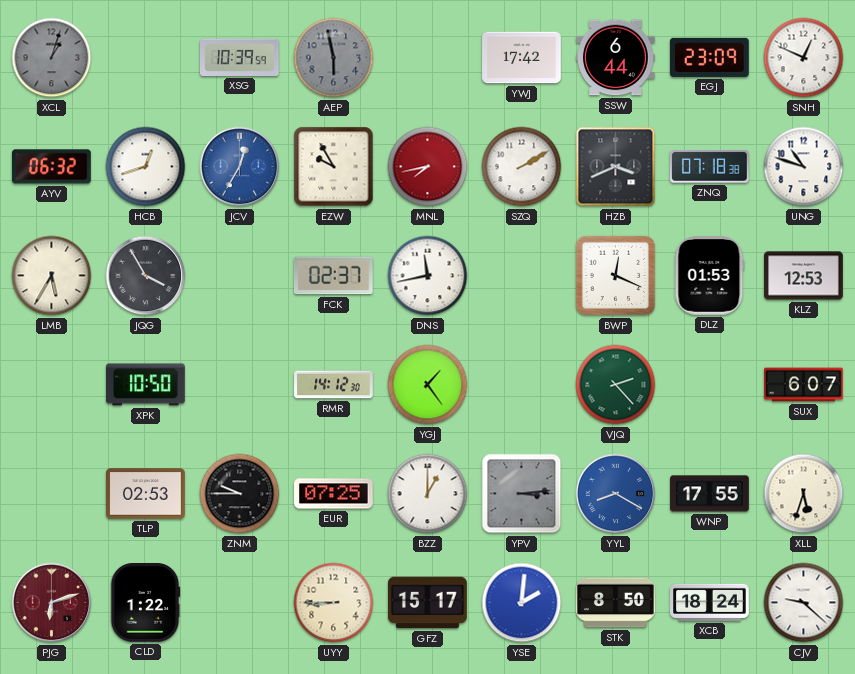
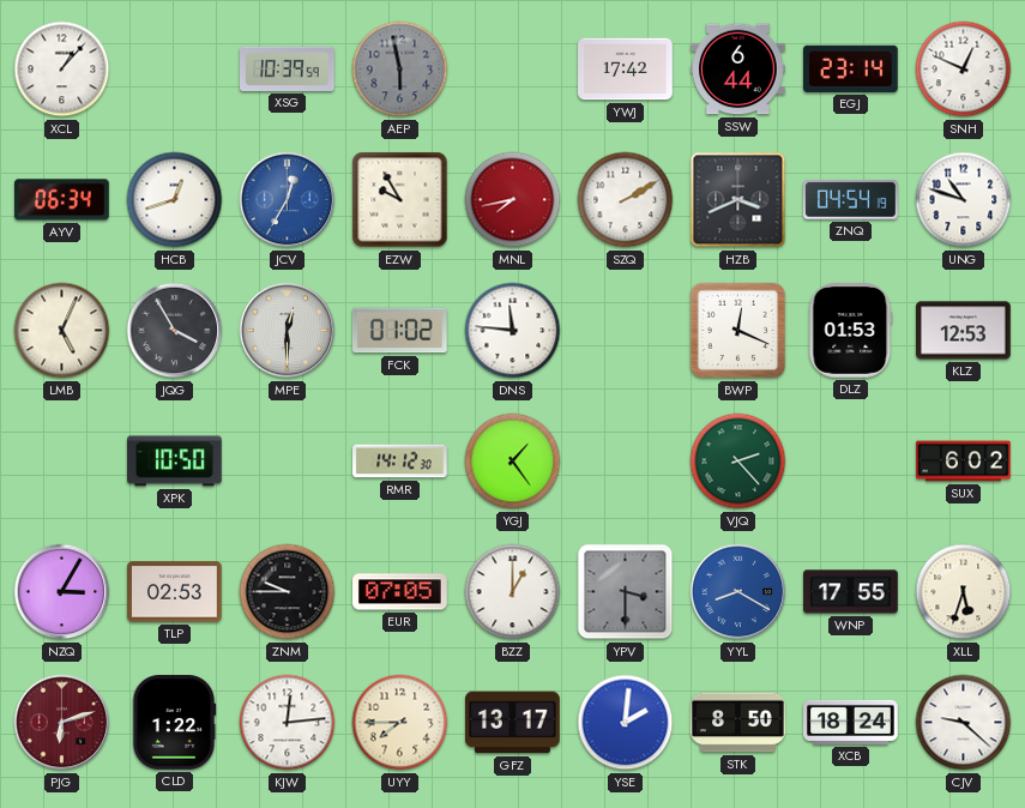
XCL: 1:03 -> 1:07
XCL dial: grey -> white
EGJ: 23:09 -> 23:14
AYV: 06:32 -> 06:34
ZNQ: 07:18 -> 04:54
LMB: 5:35 -> 5:04
MPE: none -> 12:30
FCK: 02:37 -> 01:02
DNS: 11:43 -> 11:46
SUX: 6:07 -> 6:02
NZQ: none -> 3:05
EUR: 07:25 -> 07:05
YPV: 3:14 -> 3:30
KJW: none -> 12:14
UYY: 8:45 -> 7:45
GFZ: 15:17 -> 13:17
